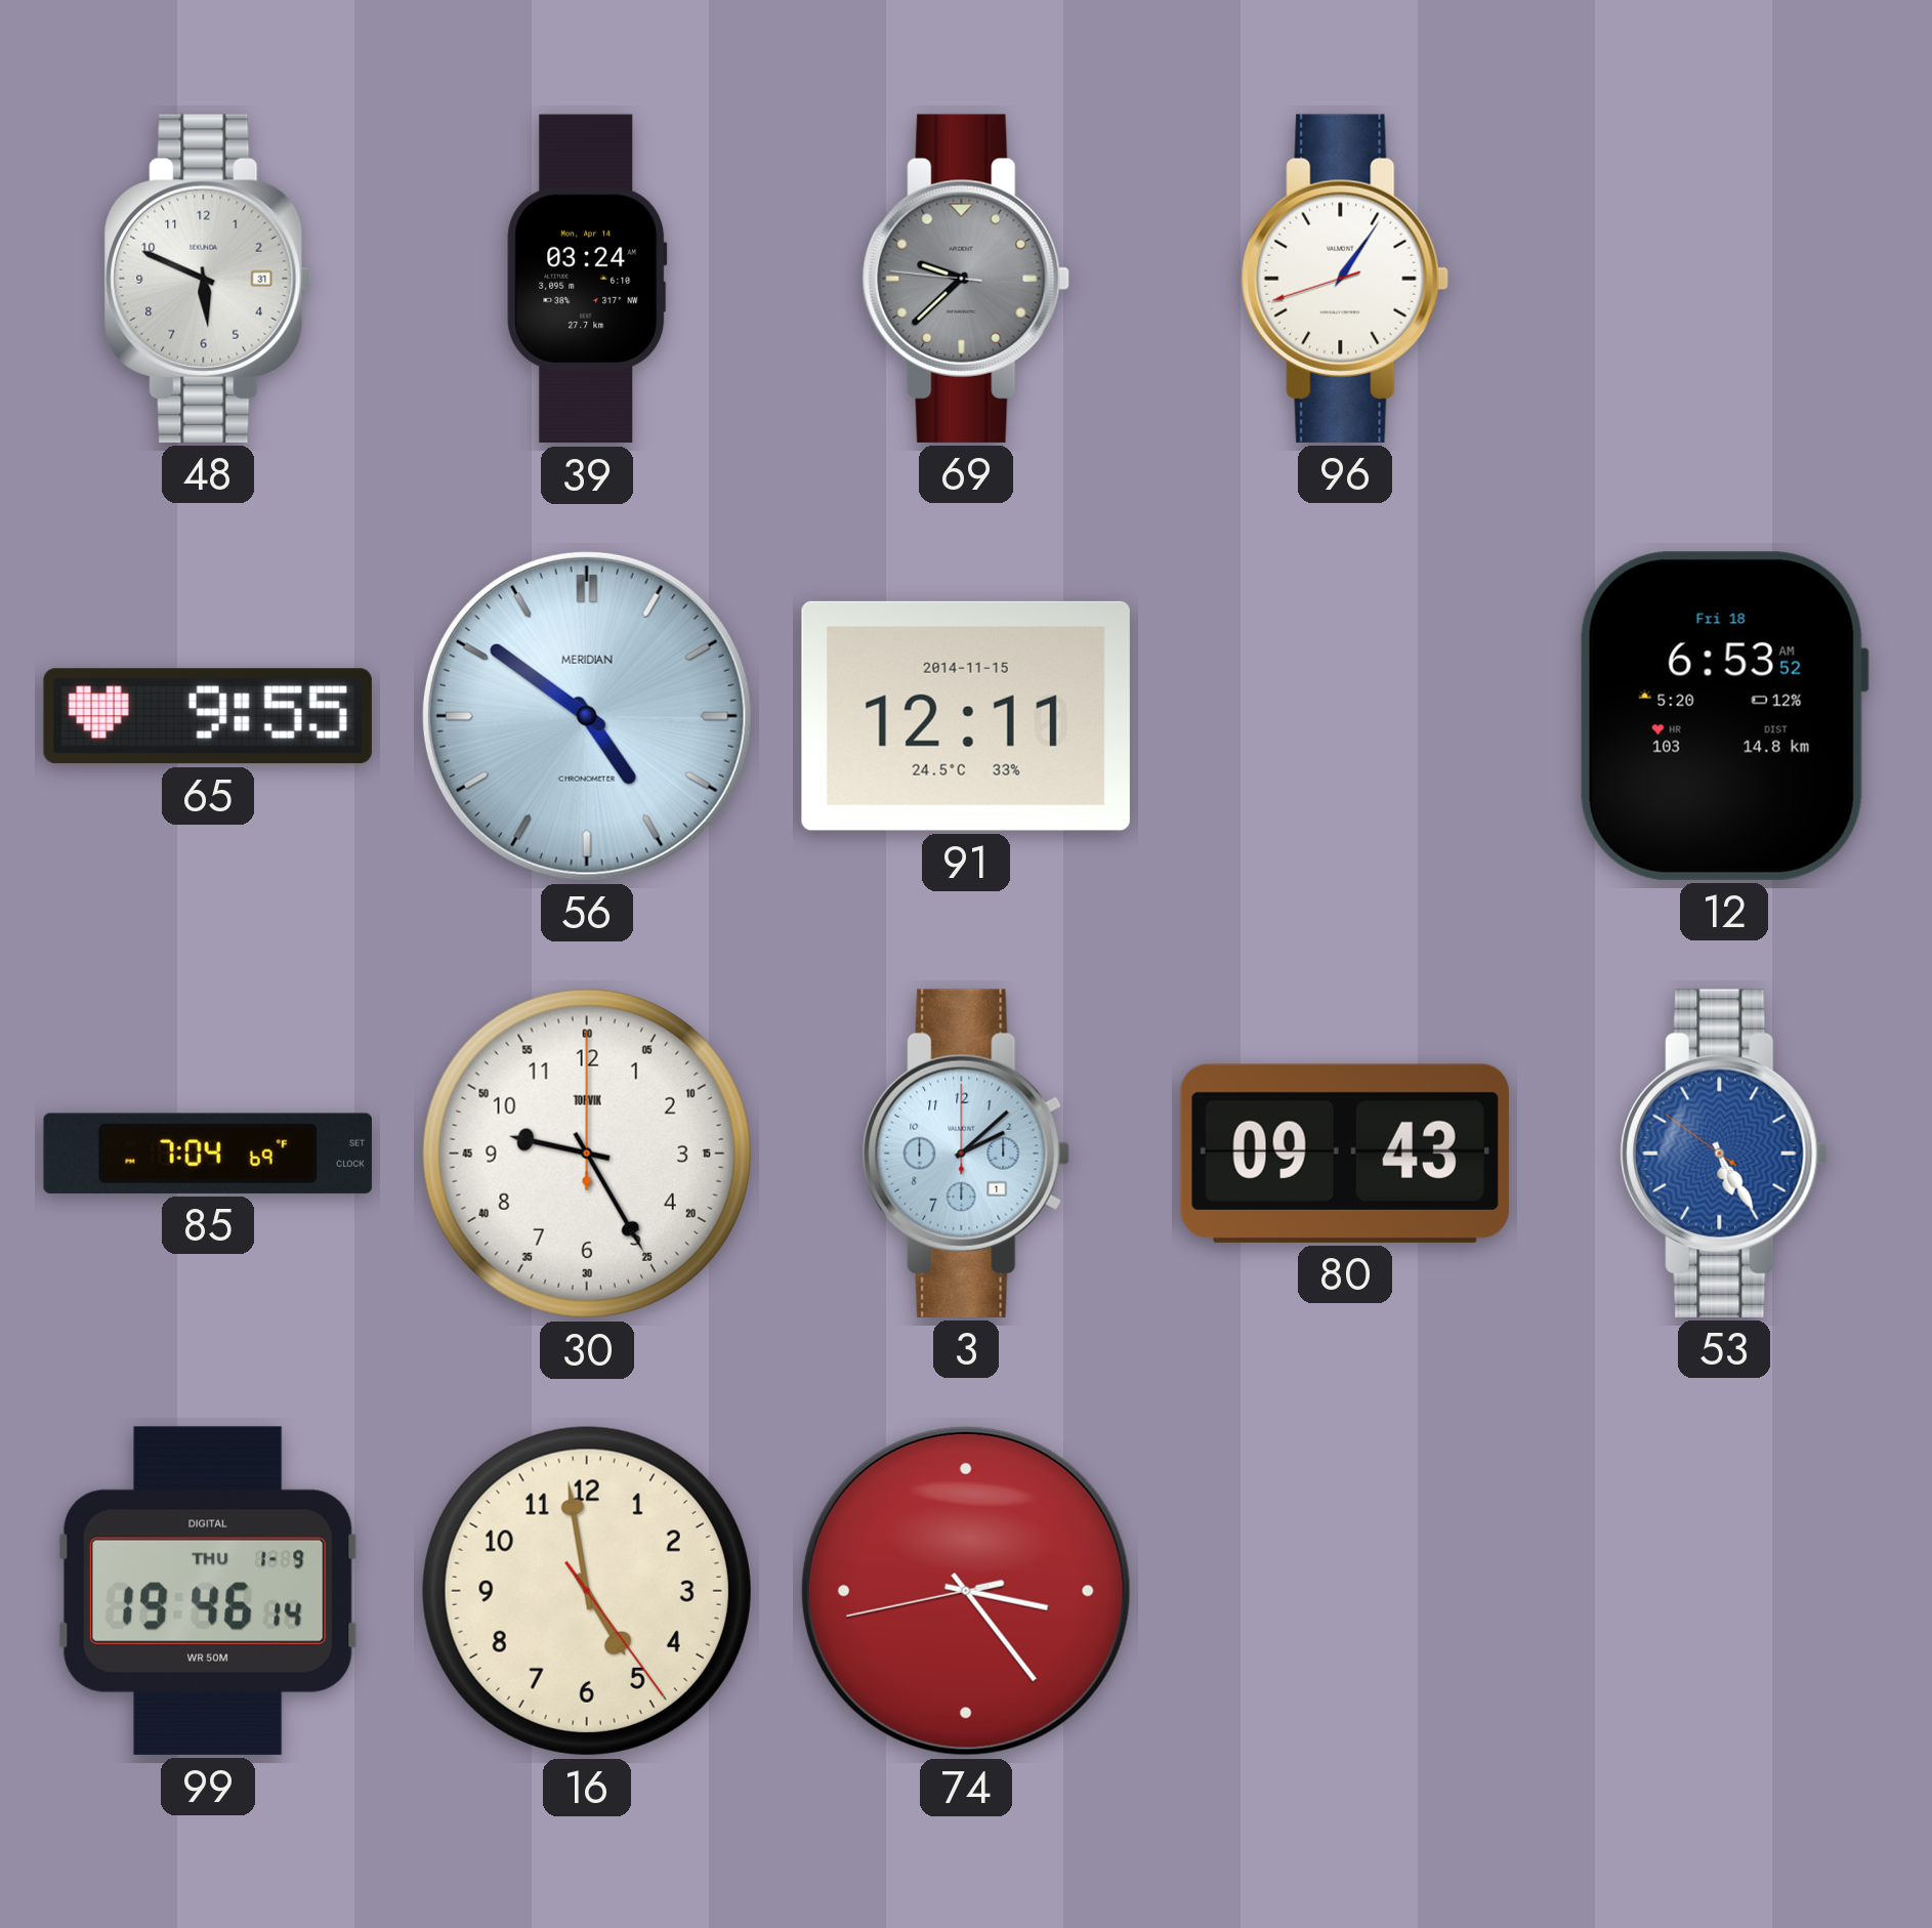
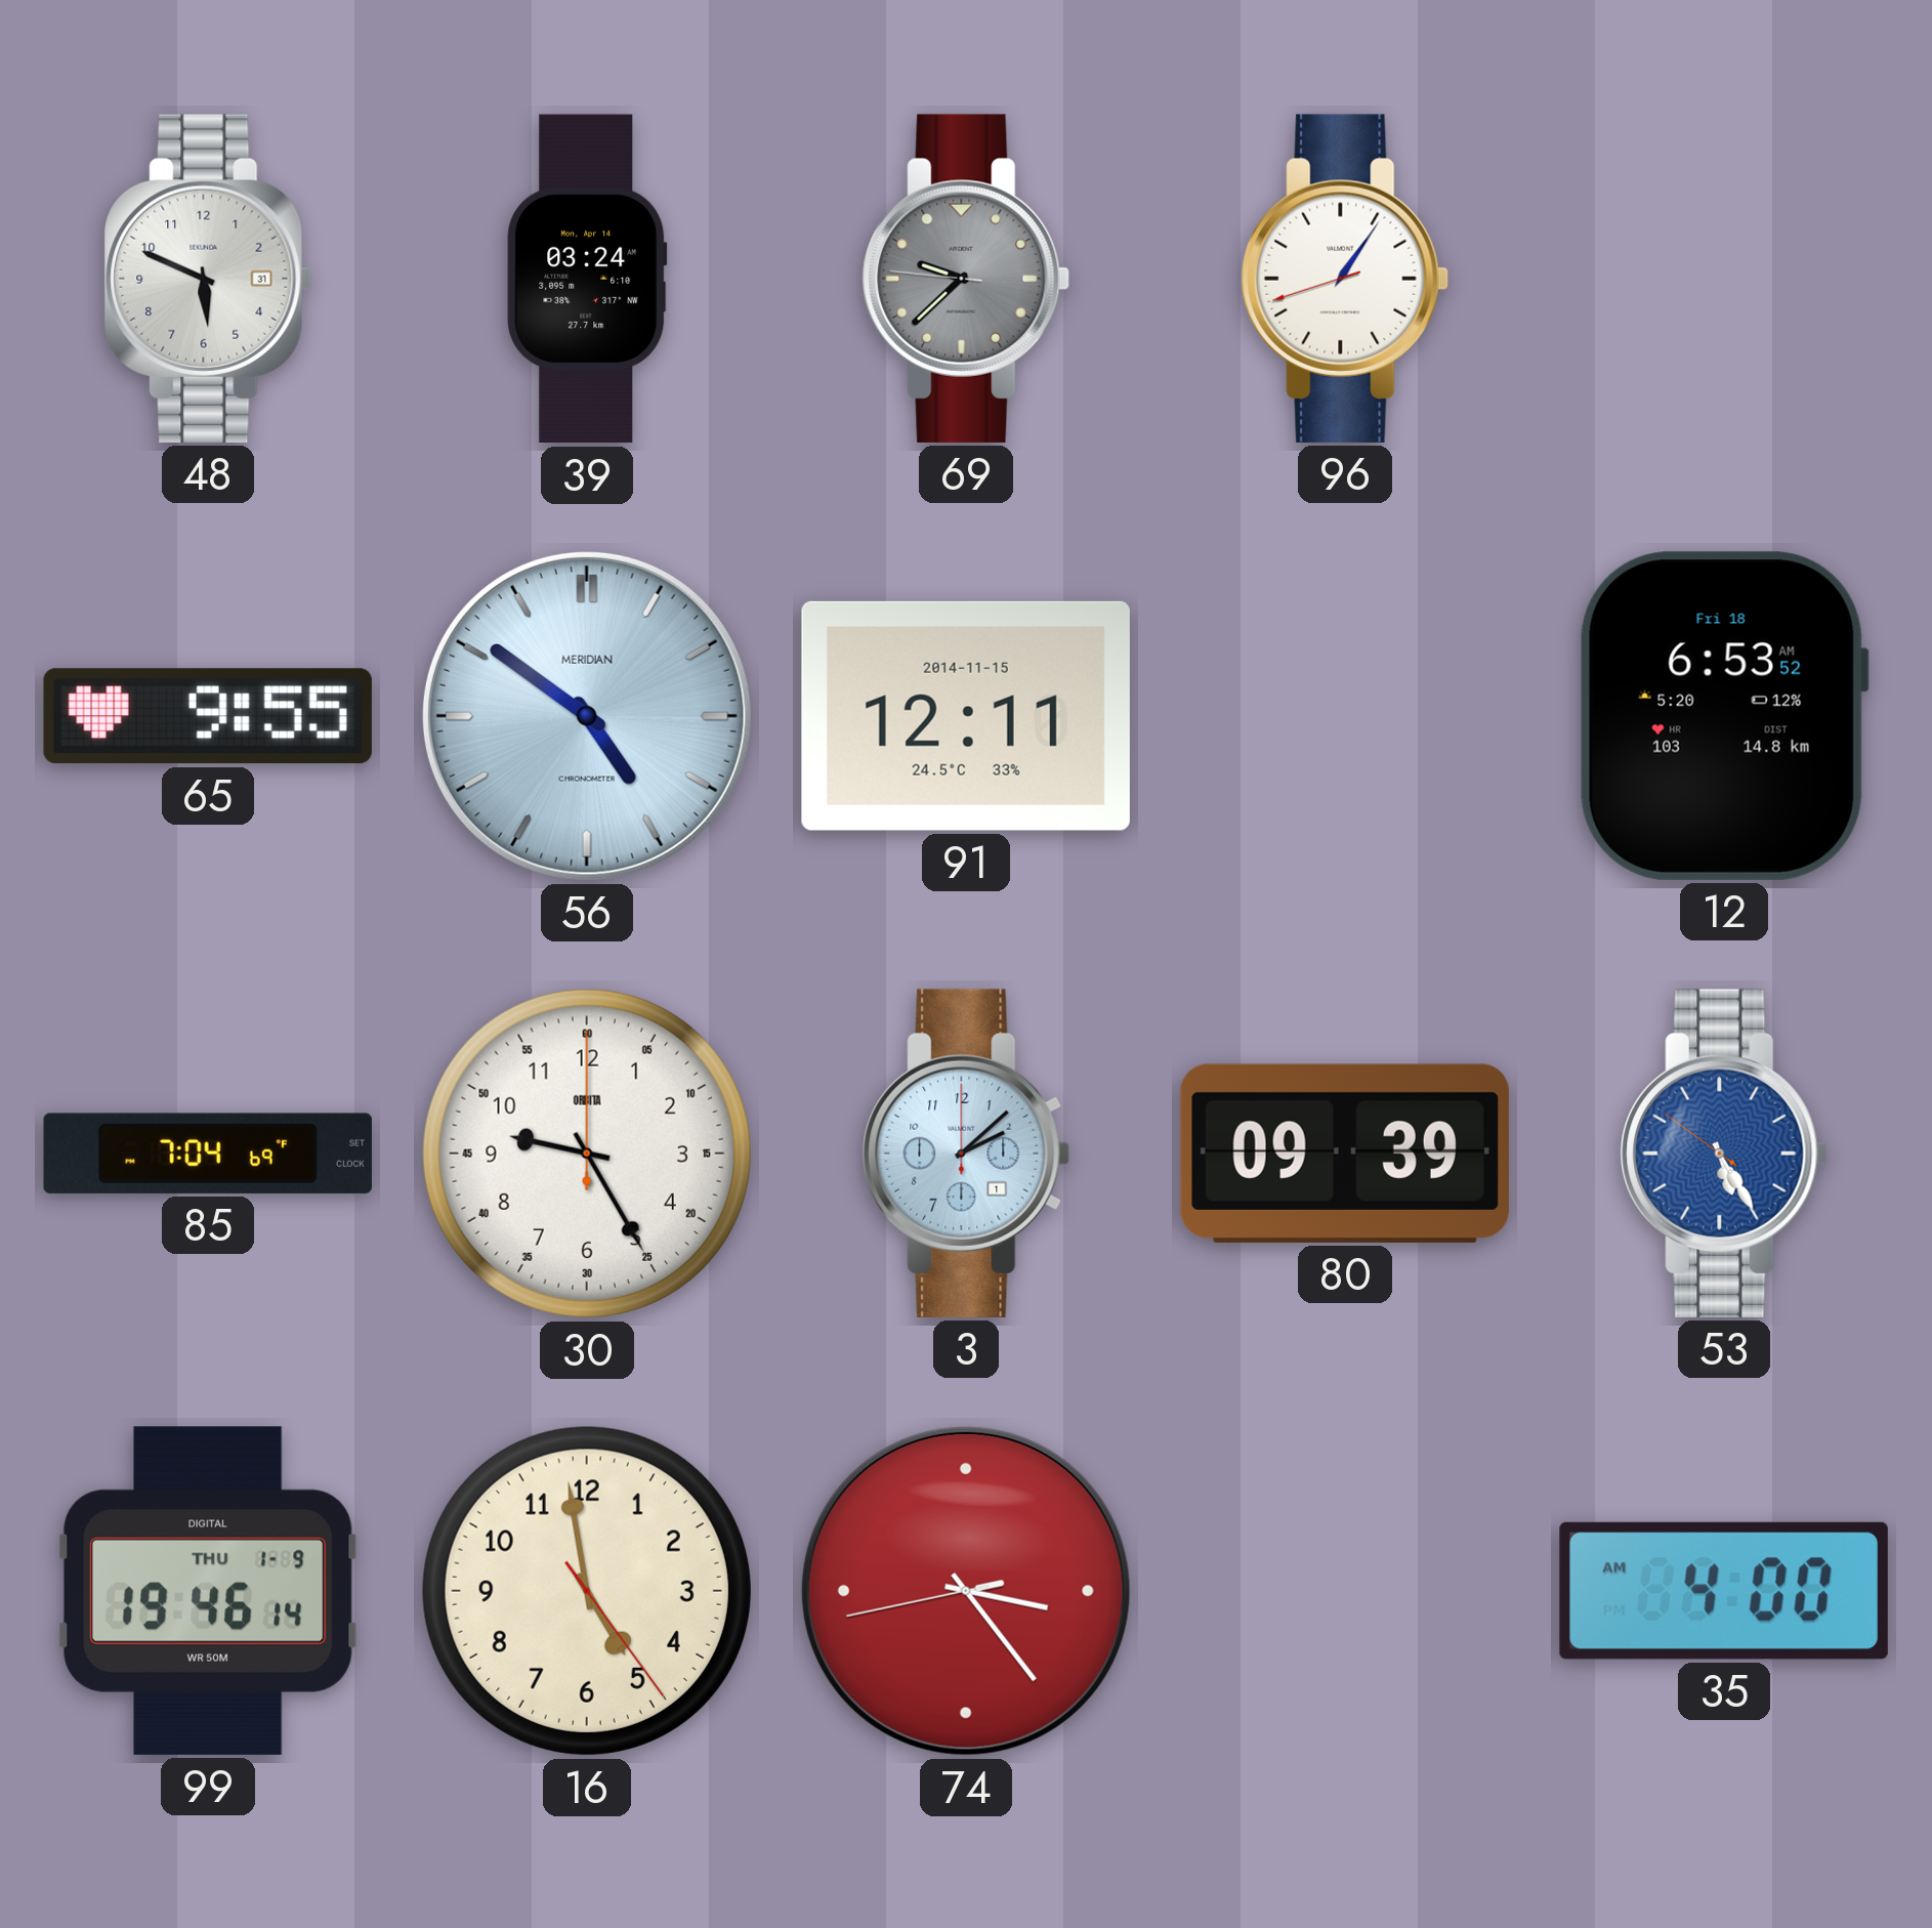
30 brand: TORVIK -> ORBITA
80: 09:43 -> 09:39
35: none -> 4:00
